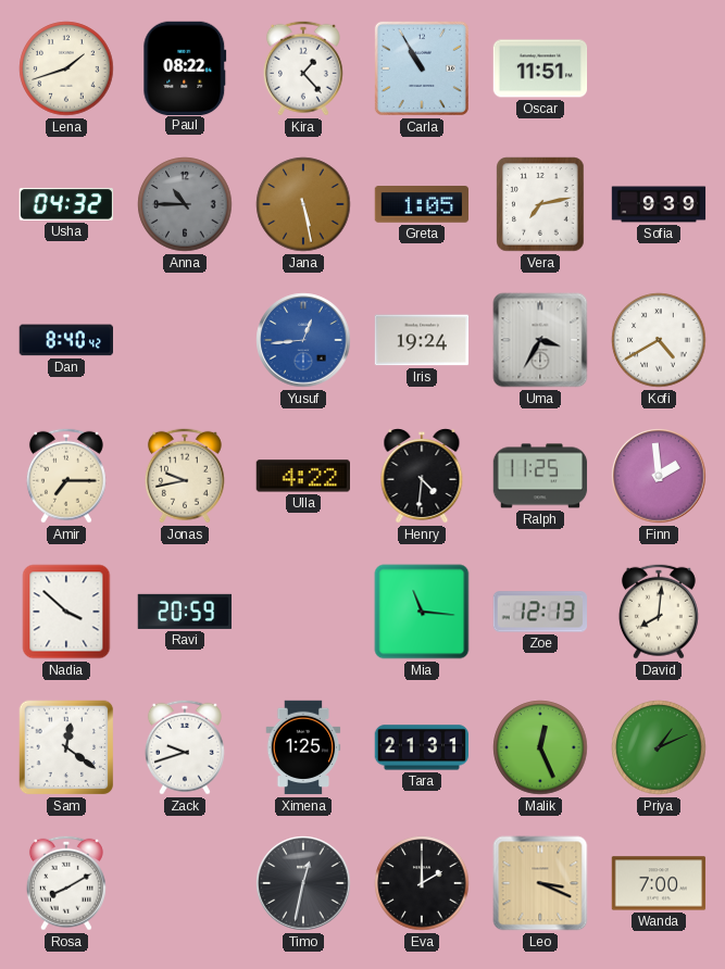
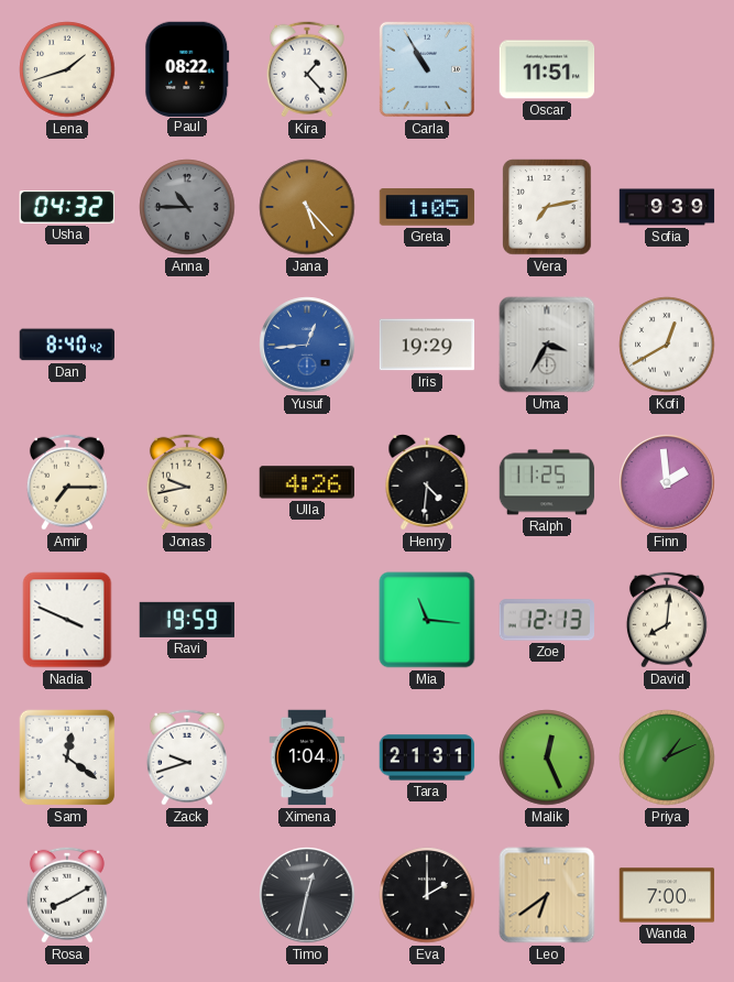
Jana: 5:28 -> 5:23
Iris: 19:24 -> 19:29
Kofi: 4:40 -> 12:40
Ulla: 4:22 -> 4:26
Nadia: 3:52 -> 3:49
Ravi: 20:59 -> 19:59
Ximena: 1:25 -> 1:04
Leo: 3:19 -> 6:39
